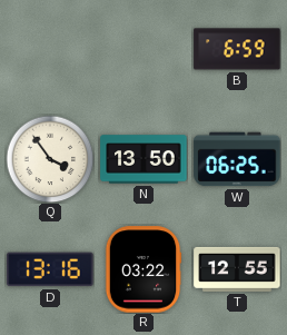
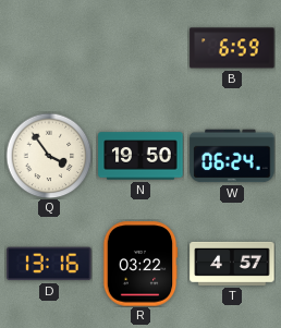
N: 13:50 -> 19:50
W: 06:25 -> 06:24
T: 12:55 -> 4:57
